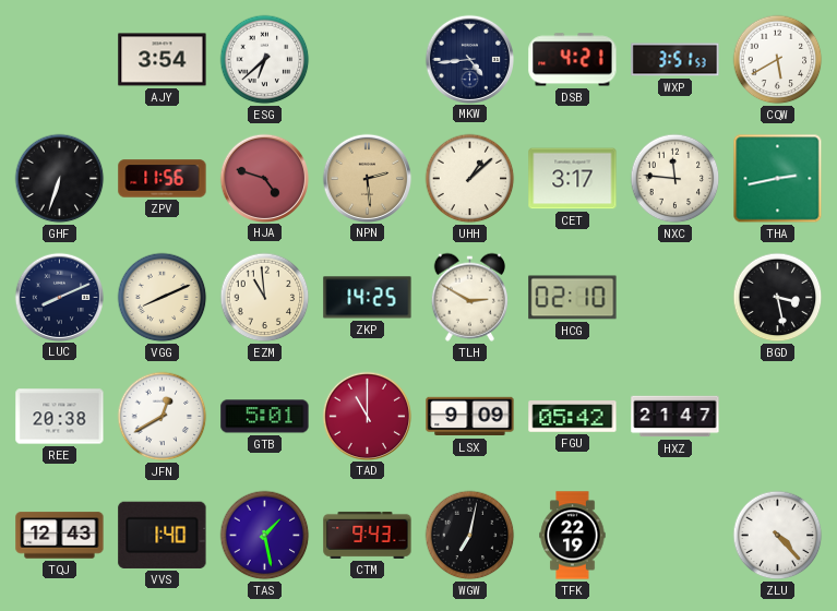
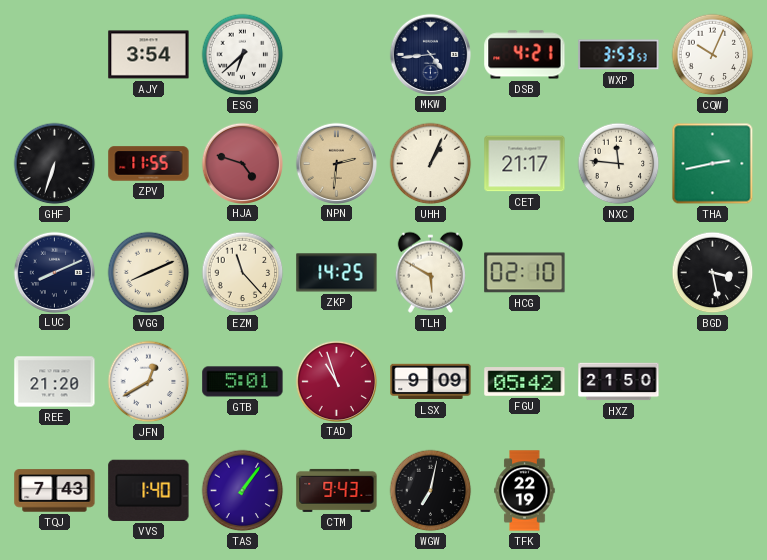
WXP: 3:51 -> 3:53
CQW: 5:40 -> 10:04
ZPV: 11:56 -> 11:55
NPN: 2:29 -> 2:31
UHH: 1:08 -> 1:04
CET: 3:17 -> 21:17
EZM: 10:59 -> 11:23
TLH: 2:50 -> 5:50
REE: 20:38 -> 21:20
TAD: 11:00 -> 10:57
HXZ: 21:47 -> 21:50
TQJ: 12:43 -> 7:43
TAS: 1:28 -> 1:06
ZLU: 4:23 -> none
